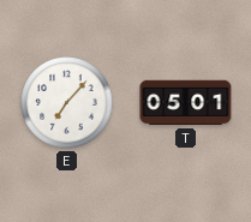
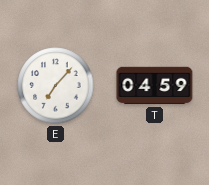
T: 05:01 -> 04:59
